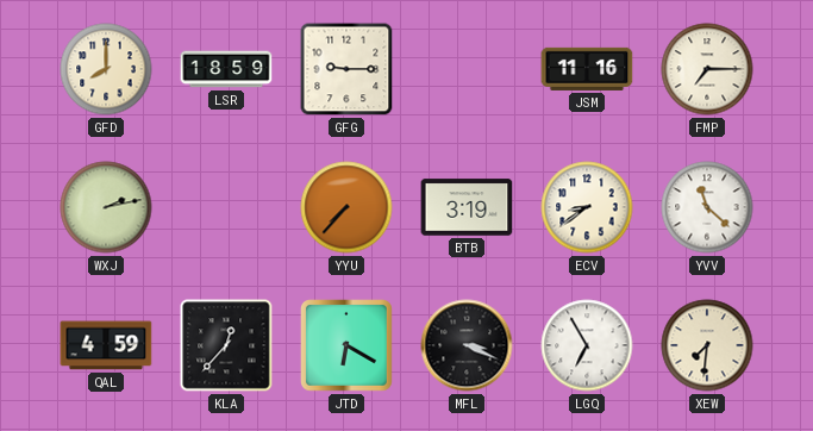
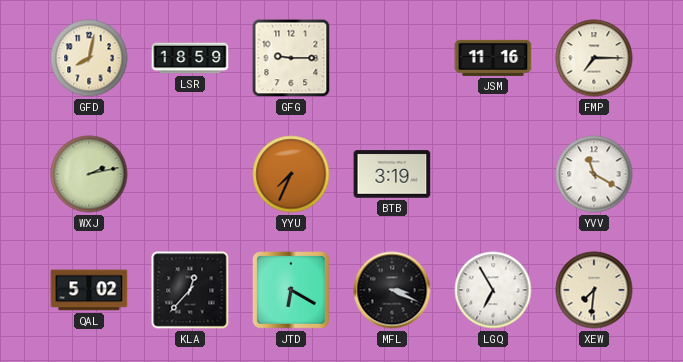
GFD: 8:00 -> 8:02
YYU: 7:37 -> 7:34
ECV: 8:39 -> none
YVV: 11:22 -> 11:20
QAL: 4:59 -> 5:02
